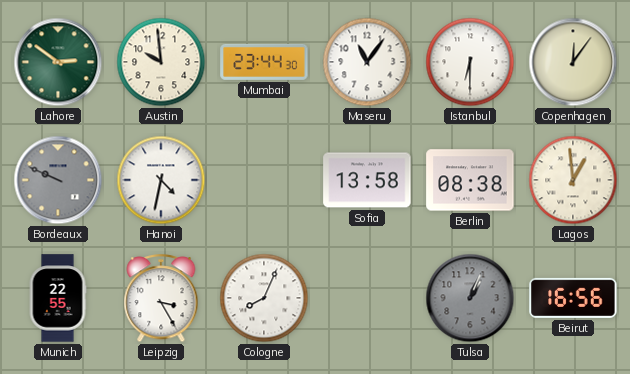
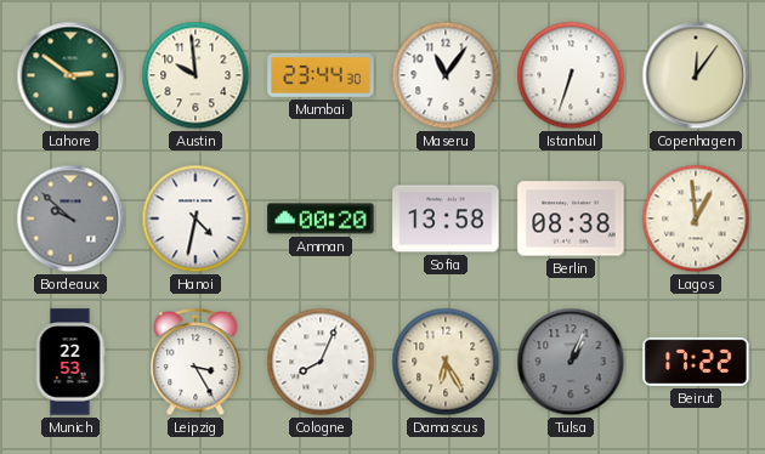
Istanbul: 6:30 -> 6:33
Bordeaux: 9:49 -> 9:52
Amman: none -> 00:20
Munich: 22:55 -> 22:53
Damascus: none -> 6:25
Beirut: 16:56 -> 17:22
